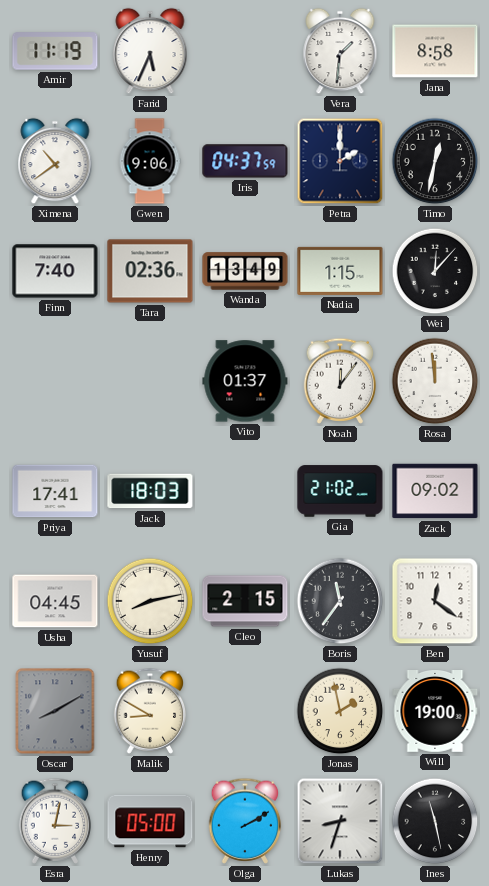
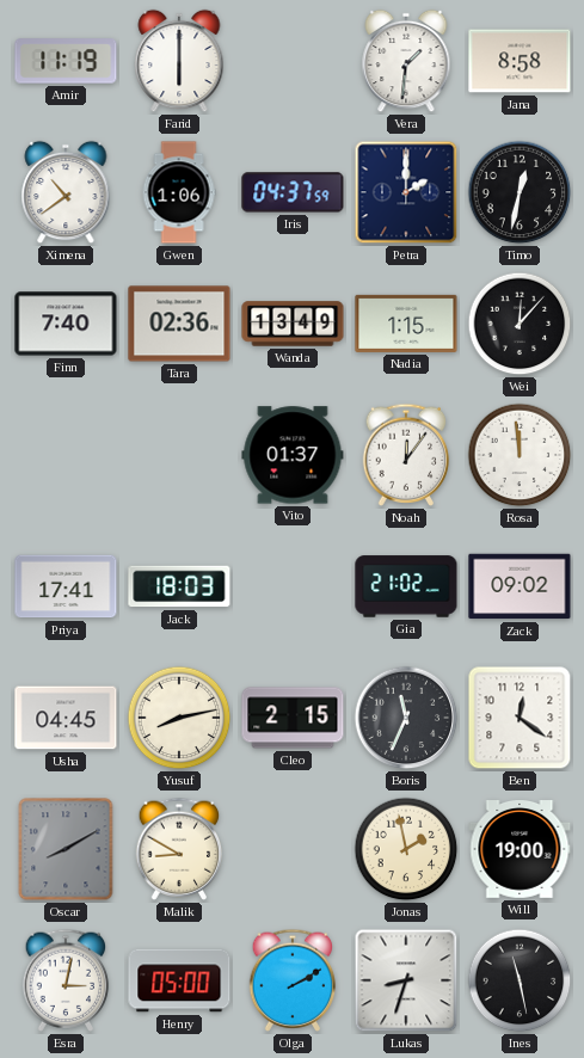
Farid: 5:34 -> 6:00
Gwen: 9:06 -> 1:06
Boris: 11:36 -> 11:34
